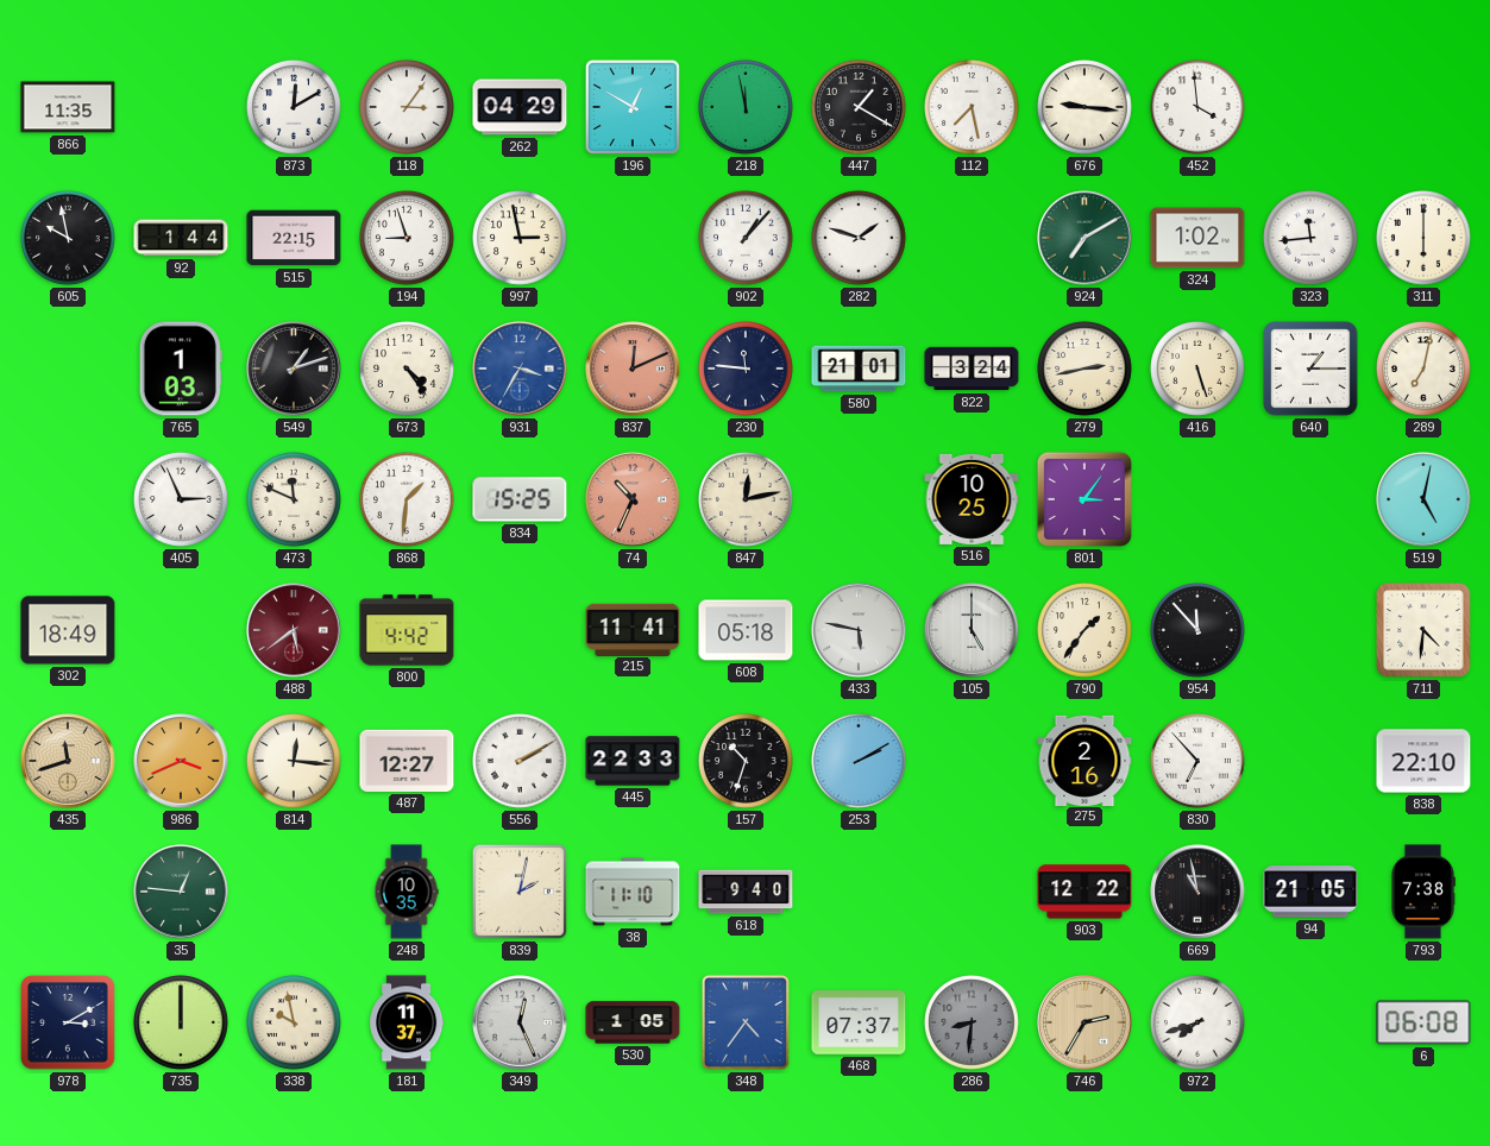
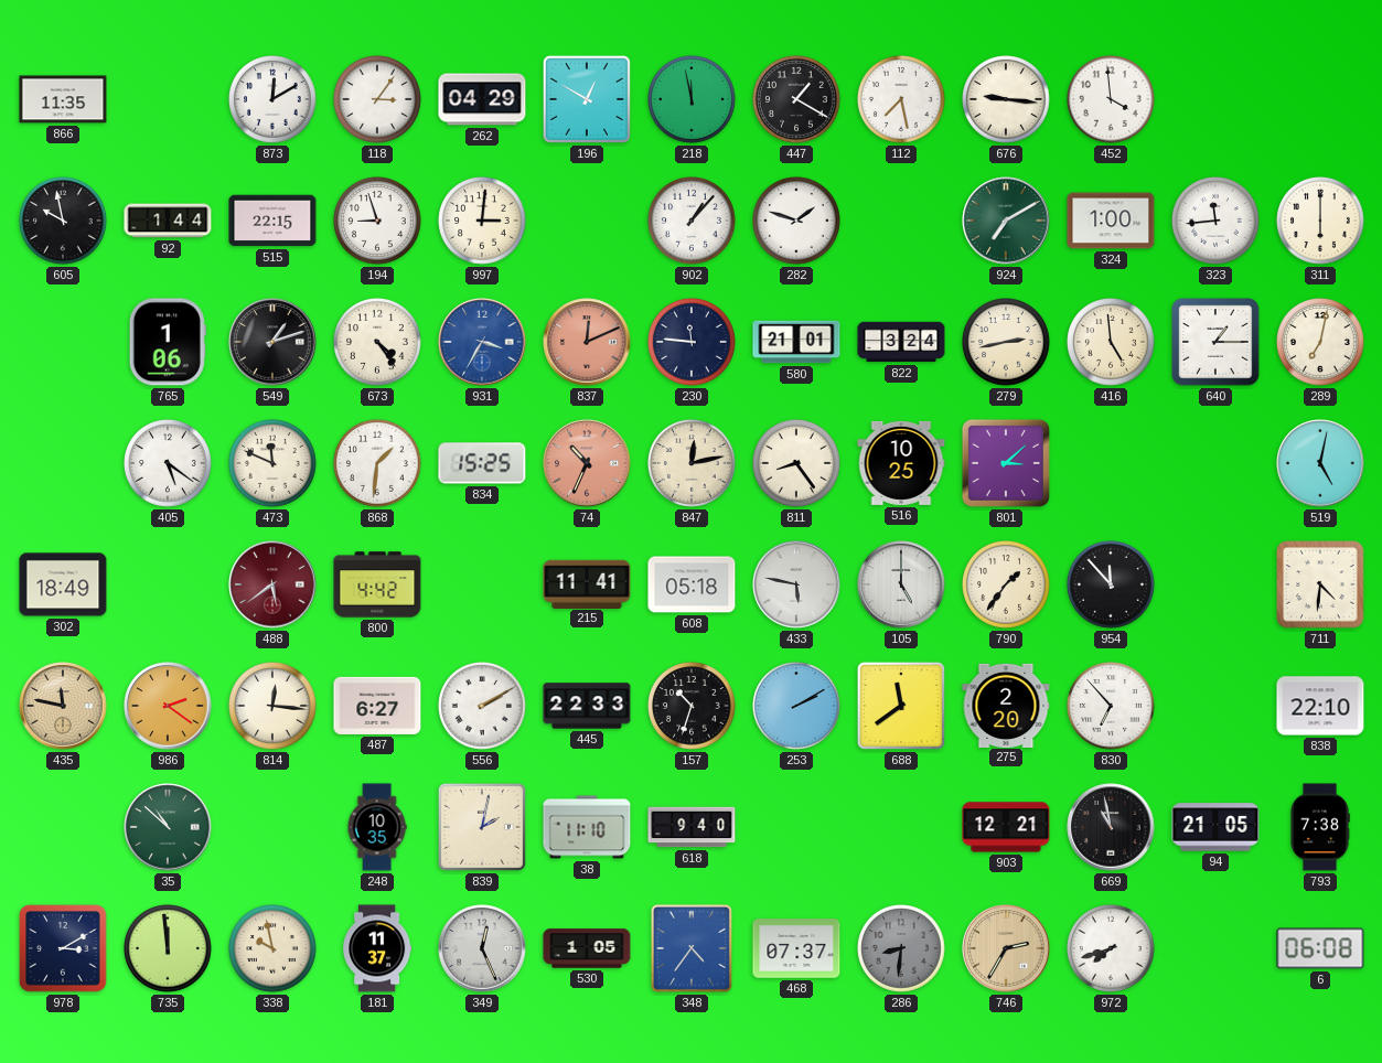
997: 2:58 -> 3:01
324: 1:02 -> 1:00
765: 1:03 -> 1:06
416: 5:27 -> 4:59
405: 2:56 -> 5:21
811: none -> 8:24
801: 3:06 -> 3:08
435: 11:42 -> 11:47
986: 3:41 -> 2:21
487: 12:27 -> 6:27
688: none -> 11:39
275: 2:16 -> 2:20
35: 12:46 -> 10:52
903: 12:22 -> 12:21
735: 12:00 -> 11:59
